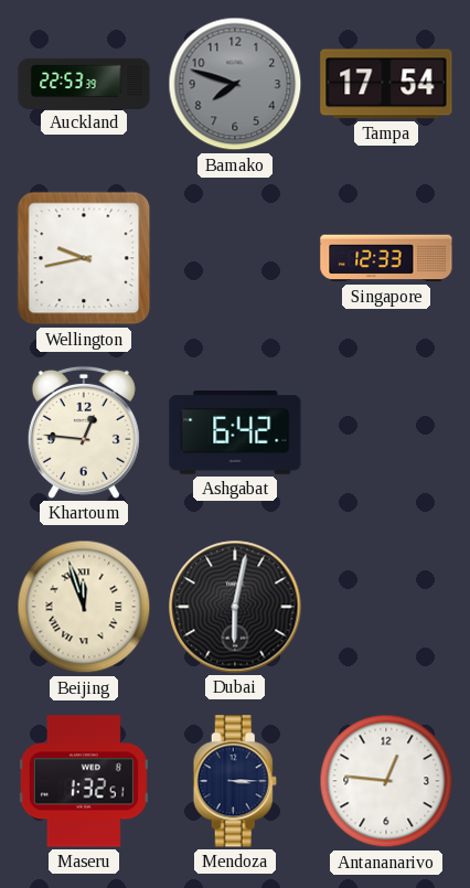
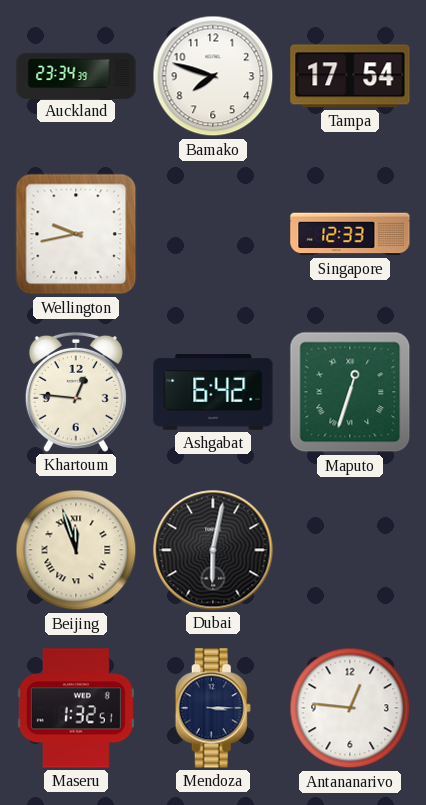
Auckland: 22:53 -> 23:34
Bamako dial: grey -> white
Maputo: none -> 12:33
